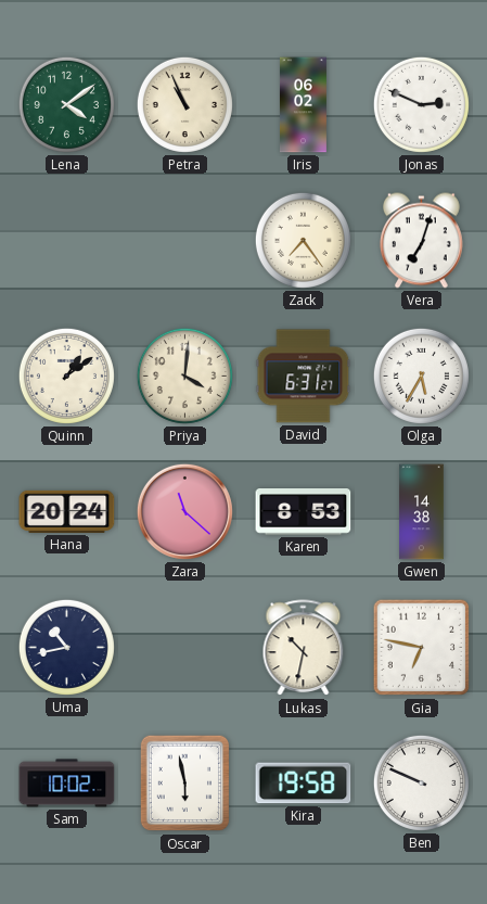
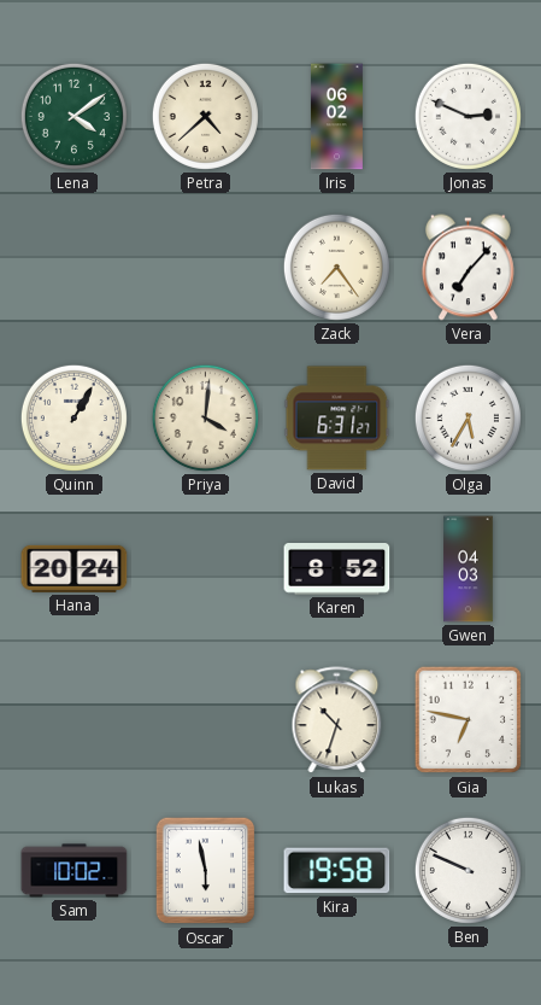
Petra: 10:56 -> 4:38
Vera: 7:03 -> 7:07
Quinn: 1:09 -> 1:05
Zara: 11:22 -> none
Karen: 8:53 -> 8:52
Gwen: 14:38 -> 04:03
Uma: 10:43 -> none
Lukas: 10:32 -> 10:33
